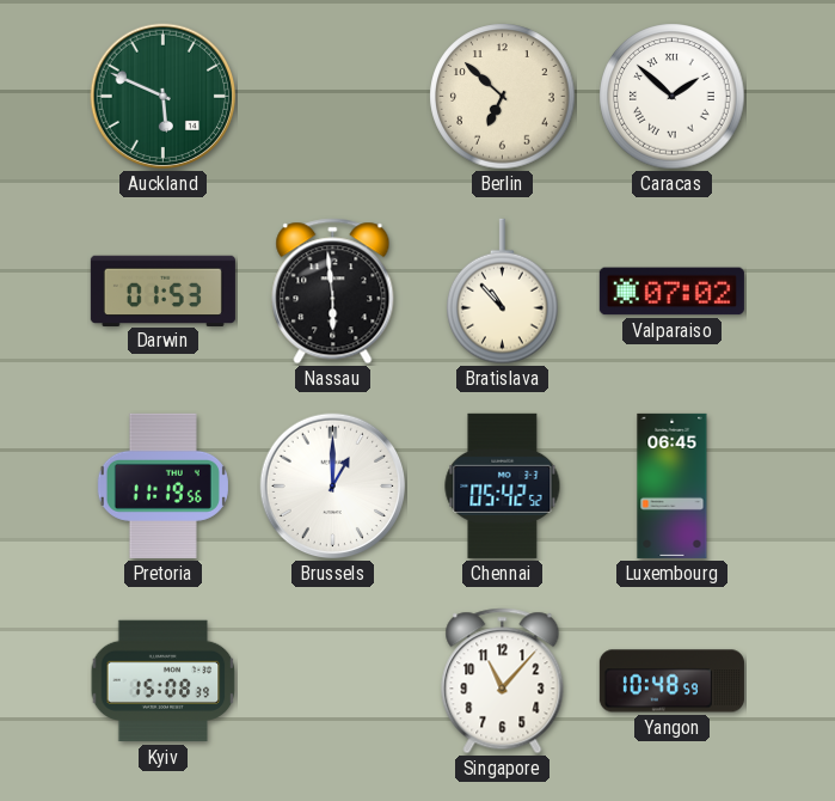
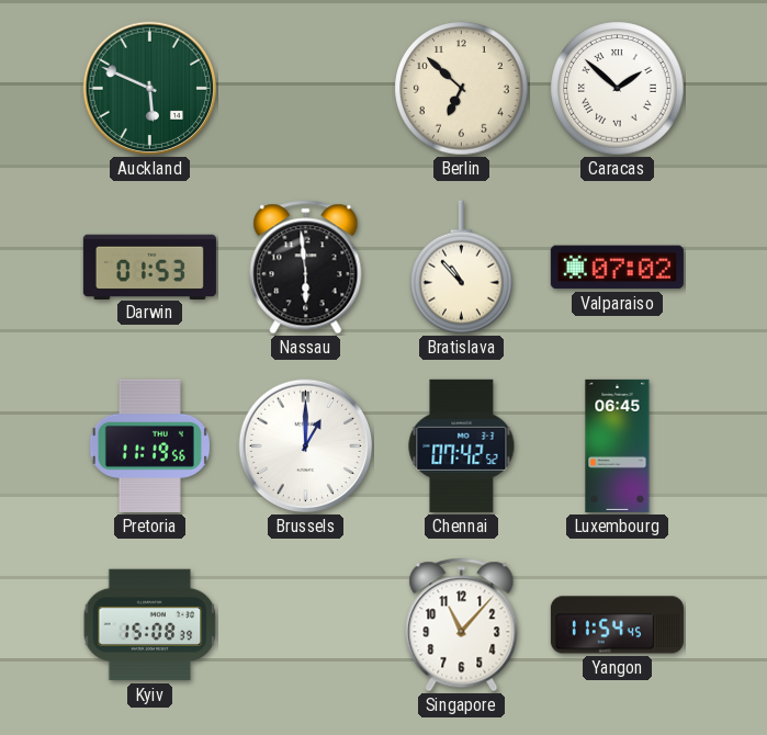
Chennai: 05:42 -> 07:42
Yangon: 10:48 -> 11:54
